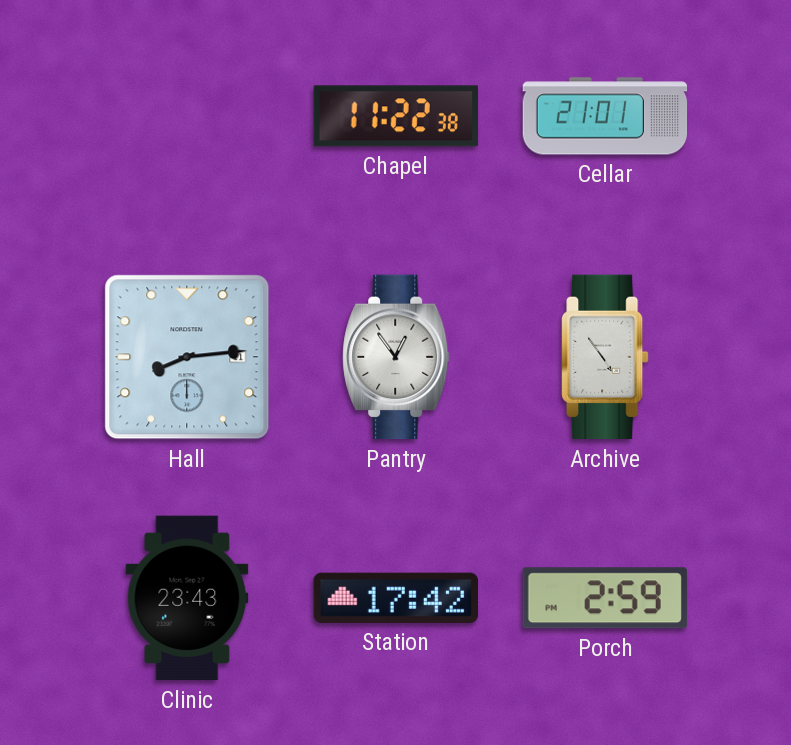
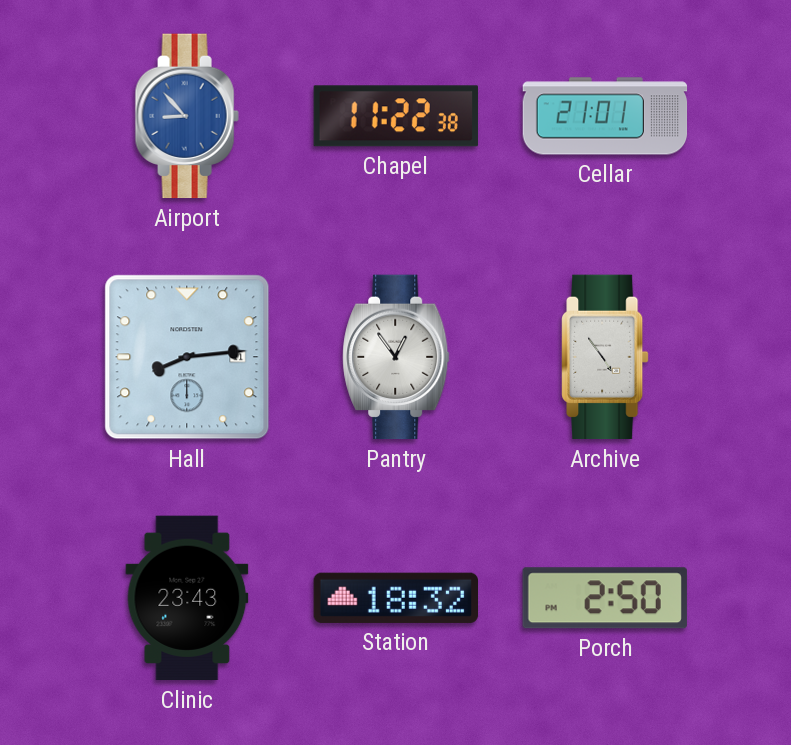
Airport: none -> 8:53
Station: 17:42 -> 18:32
Porch: 2:59 -> 2:50
